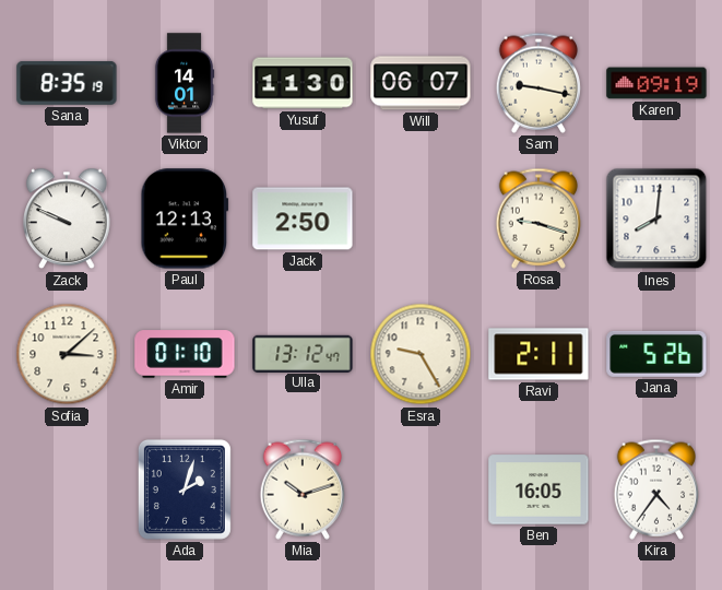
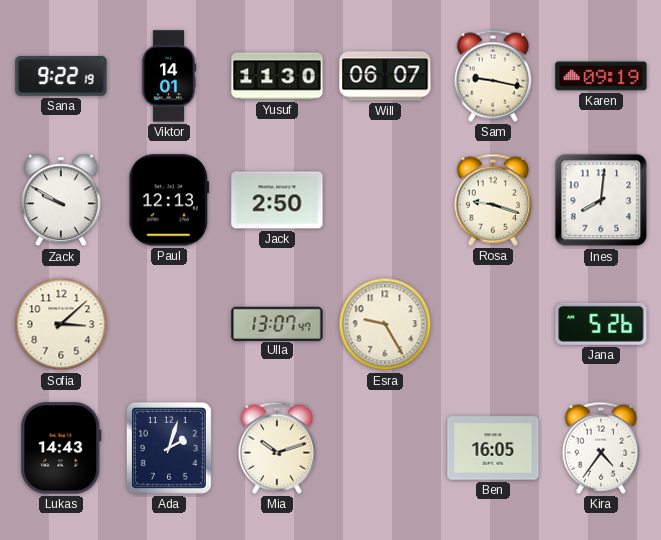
Sana: 8:35 -> 9:22
Zack: 9:49 -> 9:50
Amir: 01:10 -> none
Ulla: 13:12 -> 13:07
Ravi: 2:11 -> none
Lukas: none -> 14:43
